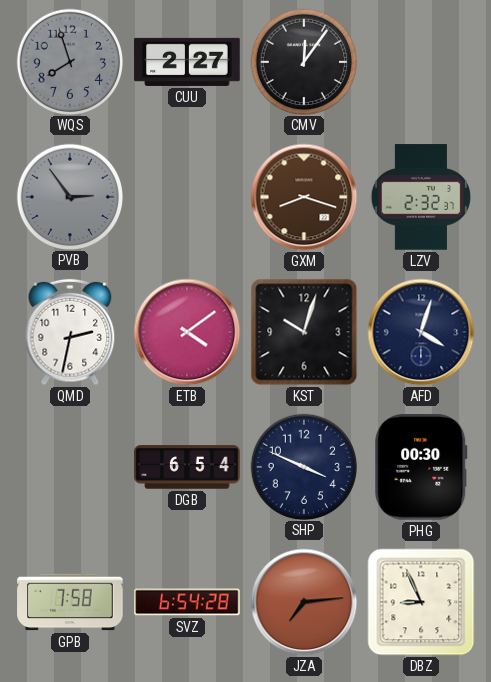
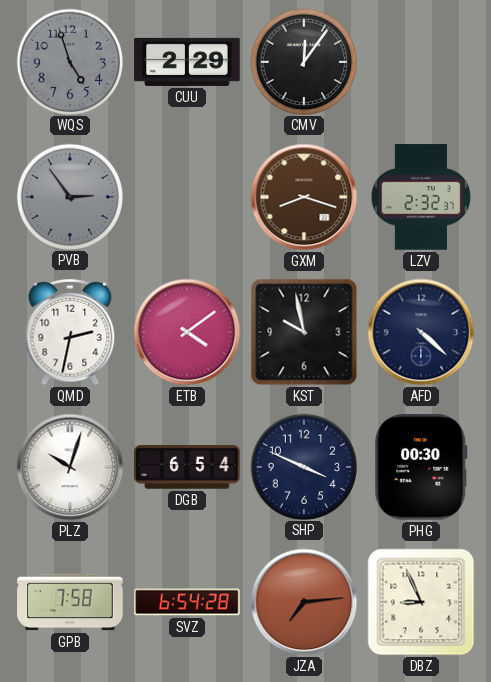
WQS: 7:57 -> 4:57
CUU: 2:27 -> 2:29
KST: 10:03 -> 9:58
AFD: 4:03 -> 4:22
PLZ: none -> 10:03
